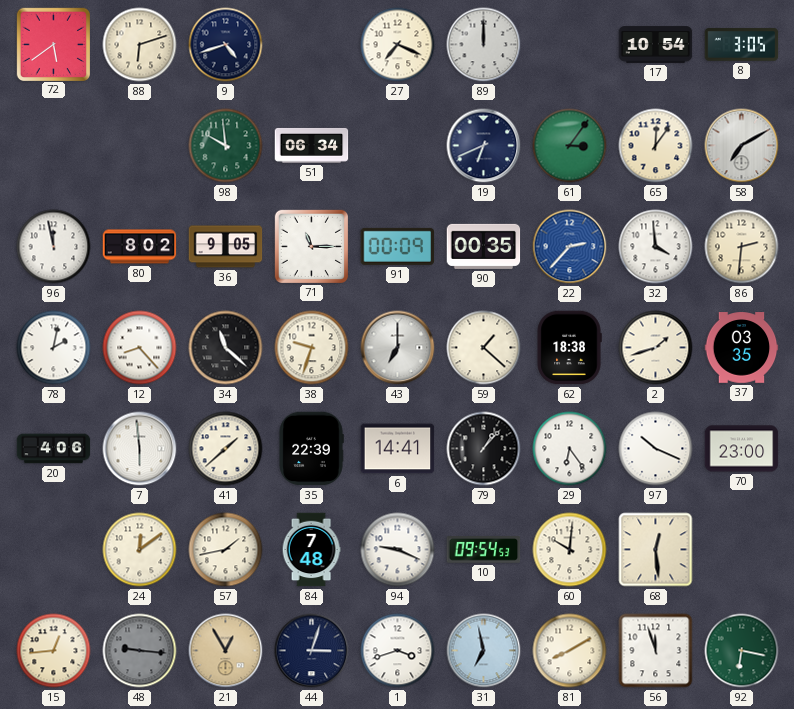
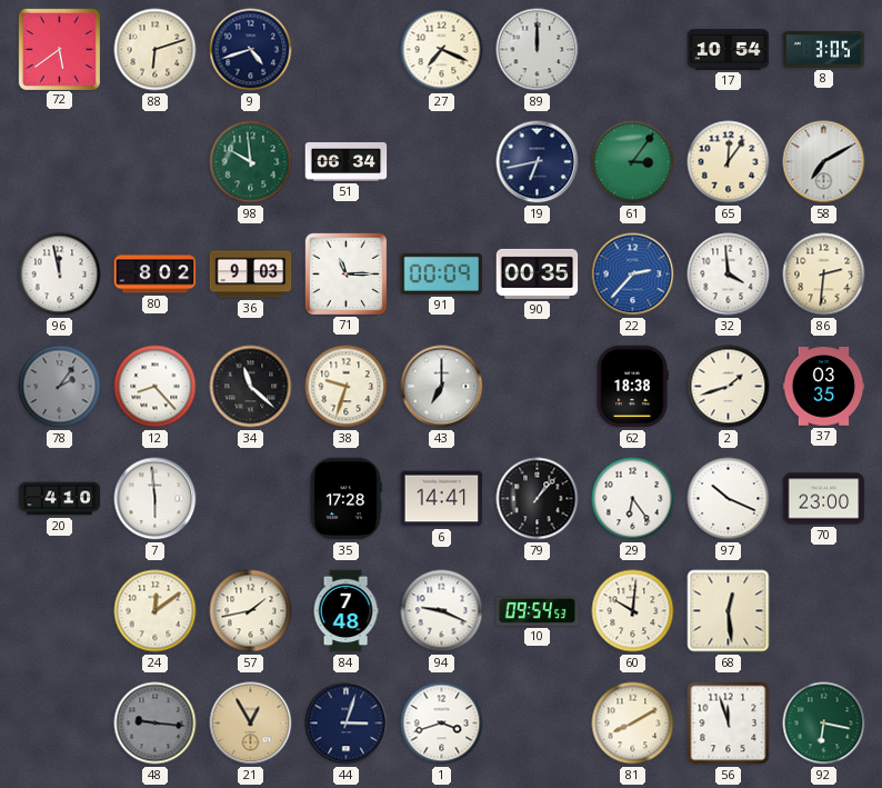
19: 6:41 -> 6:43
36: 9:05 -> 9:03
78: 2:02 -> 2:06
78 dial: white -> grey
59: 1:22 -> none
20: 4:06 -> 4:10
41: 1:38 -> none
35: 22:39 -> 17:28
15: 12:44 -> none
31: 6:58 -> none
